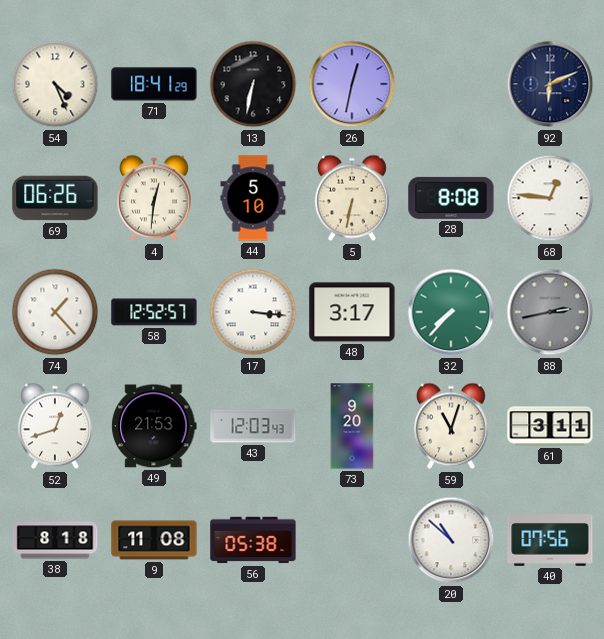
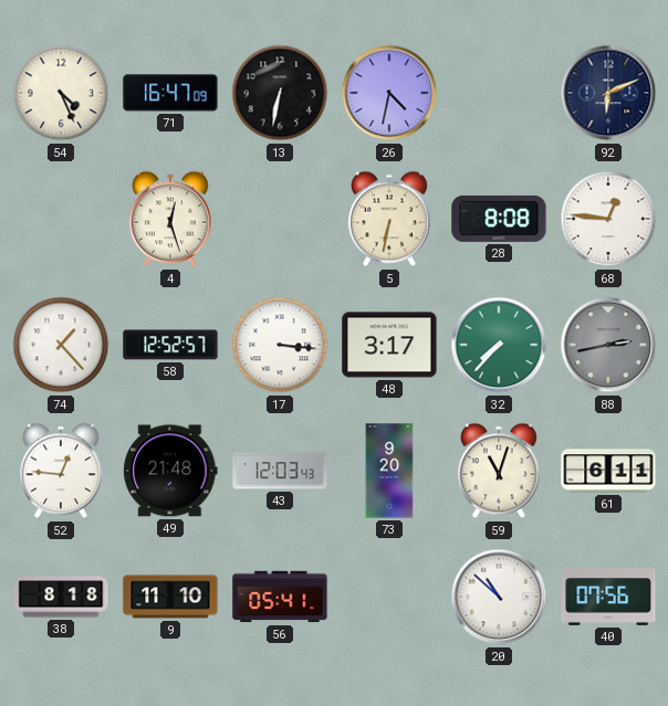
71: 18:41 -> 16:47
26: 12:32 -> 4:32
69: 06:26 -> none
4: 12:31 -> 12:27
44: 5:10 -> none
52: 12:42 -> 12:46
49: 21:53 -> 21:48
61: 3:11 -> 6:11
9: 11:08 -> 11:10
56: 05:38 -> 05:41
